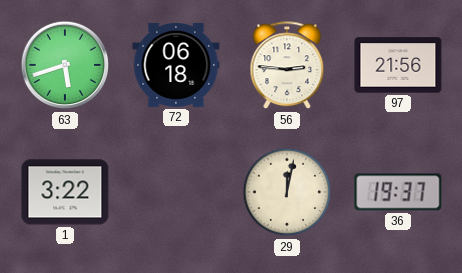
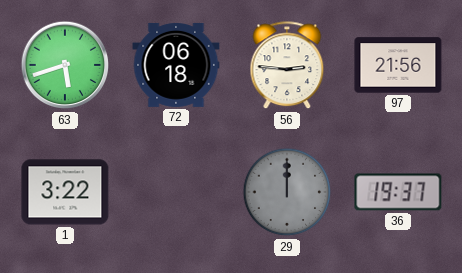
29: 12:02 -> 12:00
29 dial: cream -> grey
